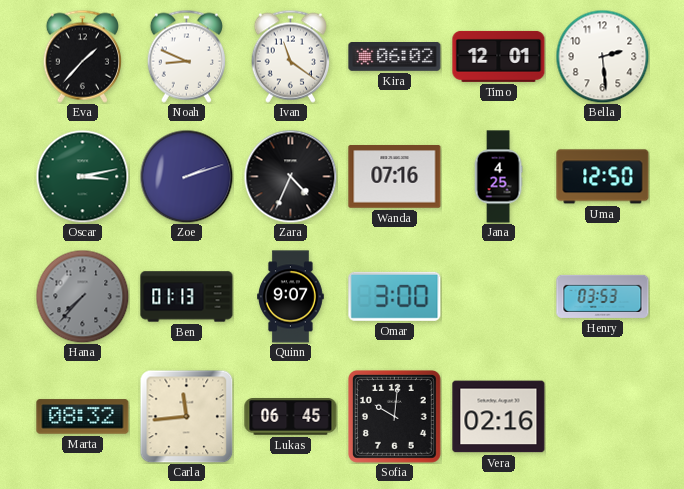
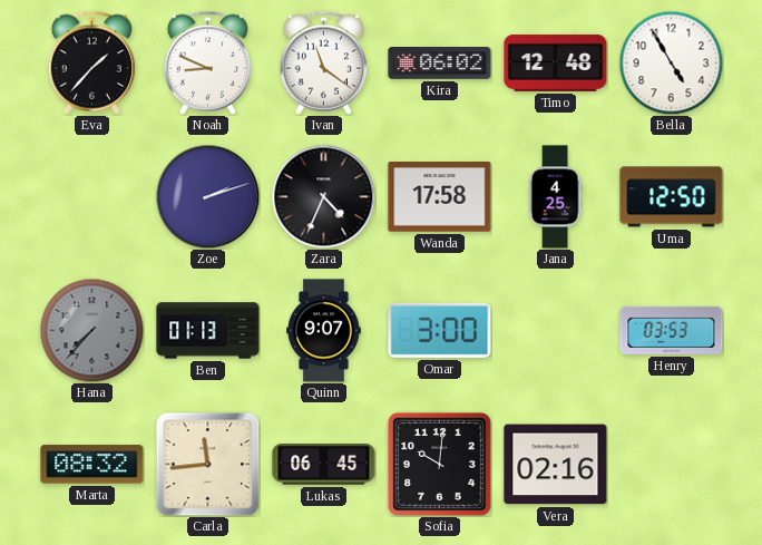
Timo: 12:01 -> 12:48
Bella: 2:29 -> 4:55
Oscar: 3:13 -> none
Wanda: 07:16 -> 17:58
